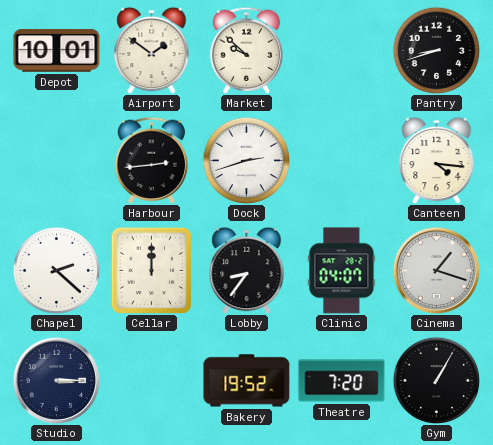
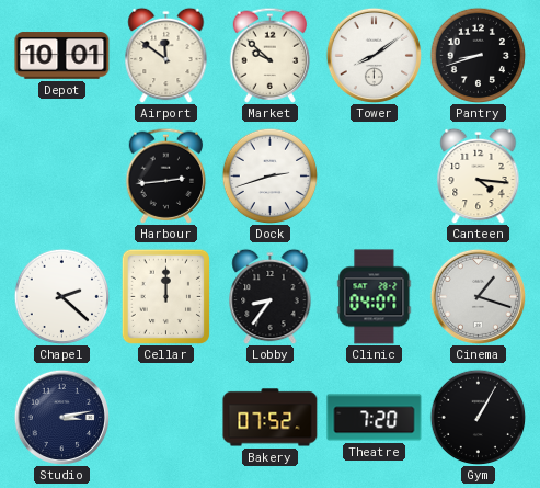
Airport: 1:51 -> 11:51
Tower: none -> 8:09
Studio: 3:15 -> 3:13
Bakery: 19:52 -> 07:52
